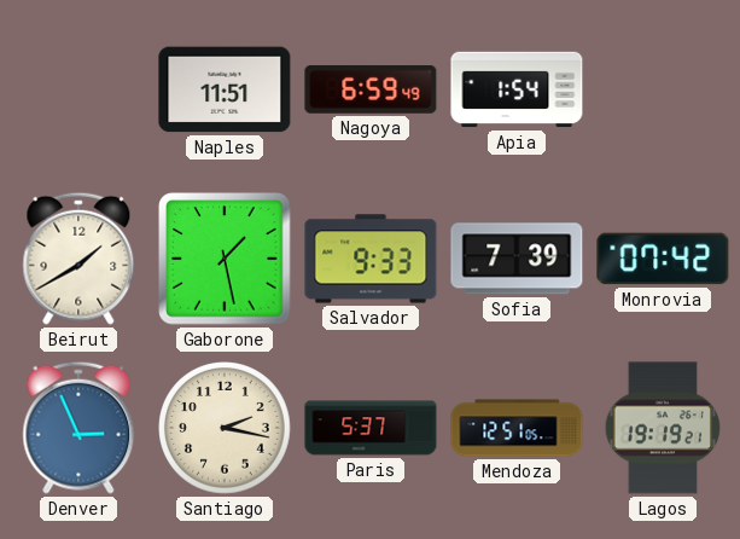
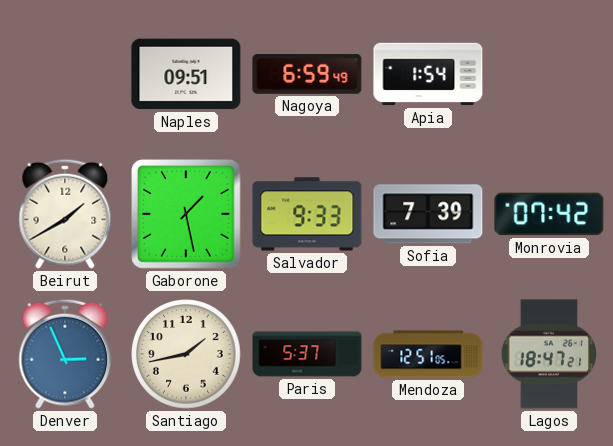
Naples: 11:51 -> 09:51
Santiago: 2:17 -> 1:43
Lagos: 19:19 -> 18:47
